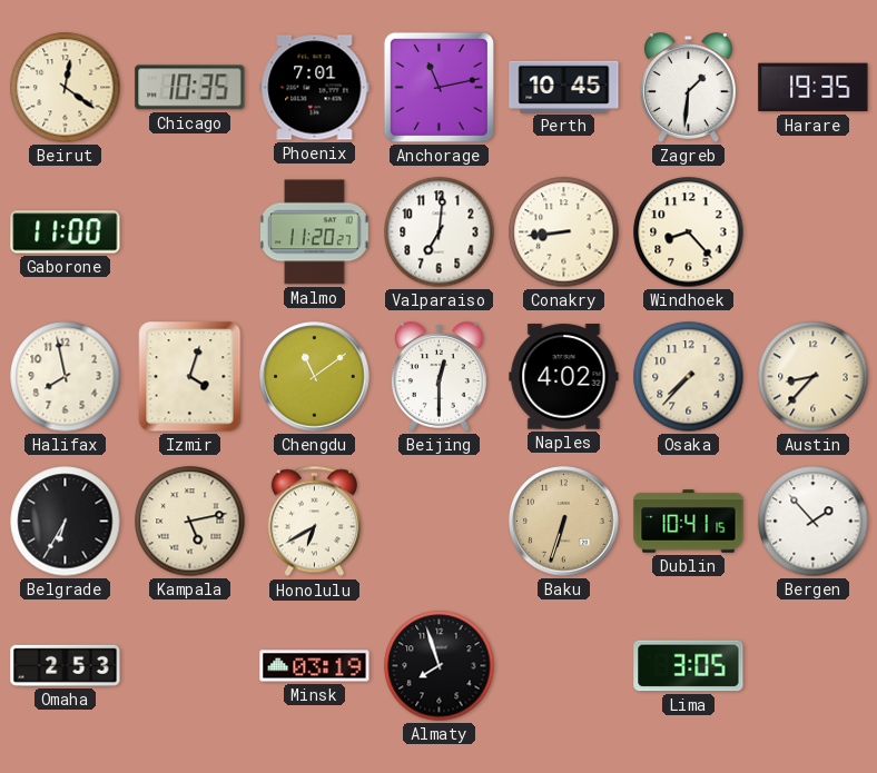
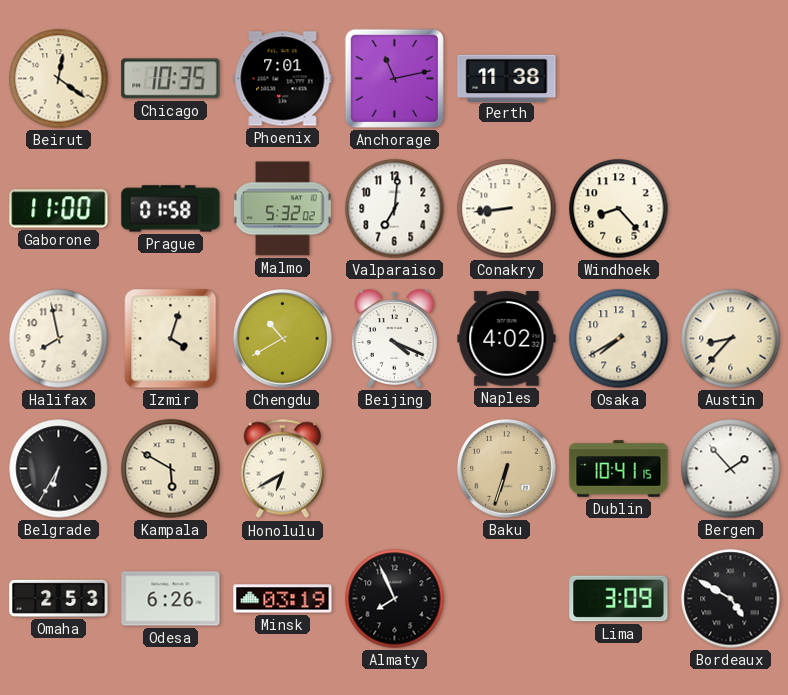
Perth: 10:45 -> 11:38
Zagreb: 1:31 -> none
Harare: 19:35 -> none
Prague: none -> 01:58
Malmo: 11:20 -> 5:32
Chengdu: 11:09 -> 10:40
Beijing: 12:30 -> 4:19
Osaka: 7:37 -> 7:40
Kampala: 5:13 -> 5:50
Odesa: none -> 6:26
Almaty: 7:57 -> 7:56
Lima: 3:05 -> 3:09
Bordeaux: none -> 4:50
